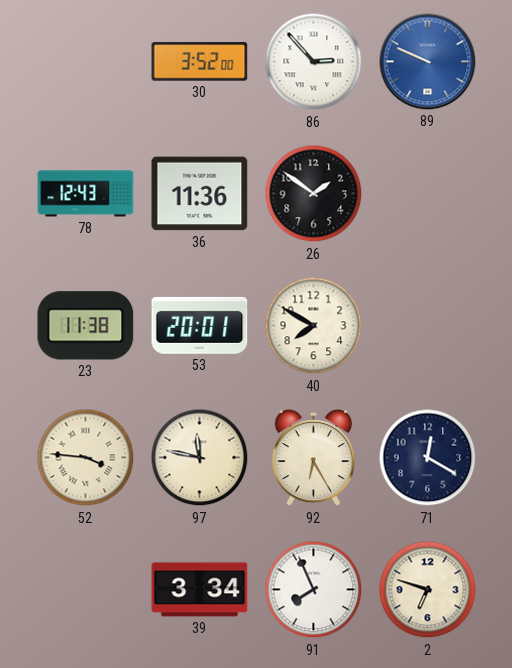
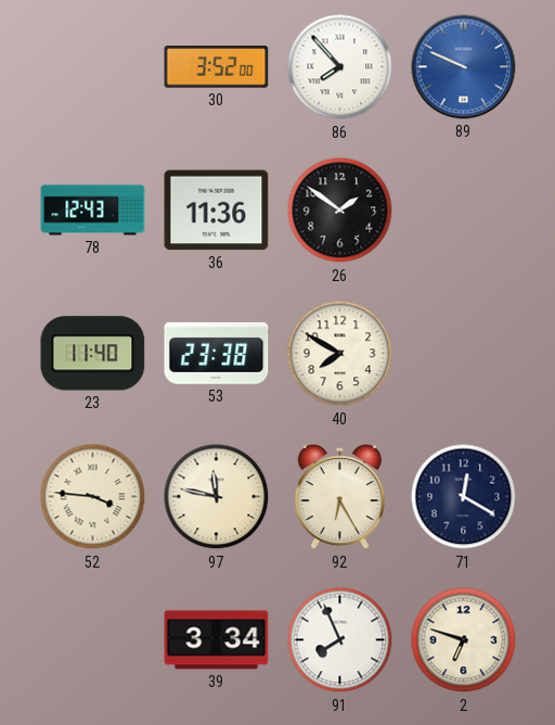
86: 2:53 -> 7:53
23: 11:38 -> 11:40
53: 20:01 -> 23:38
